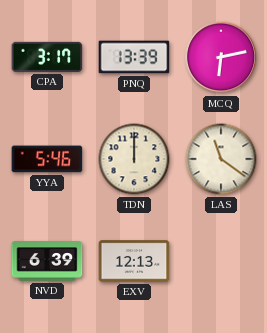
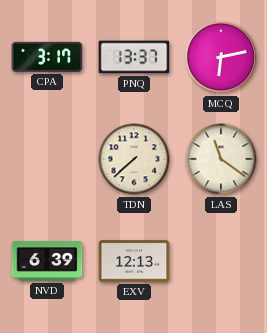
PNQ: 13:39 -> 13:37
YYA: 5:46 -> none
TDN: 12:00 -> 7:38
